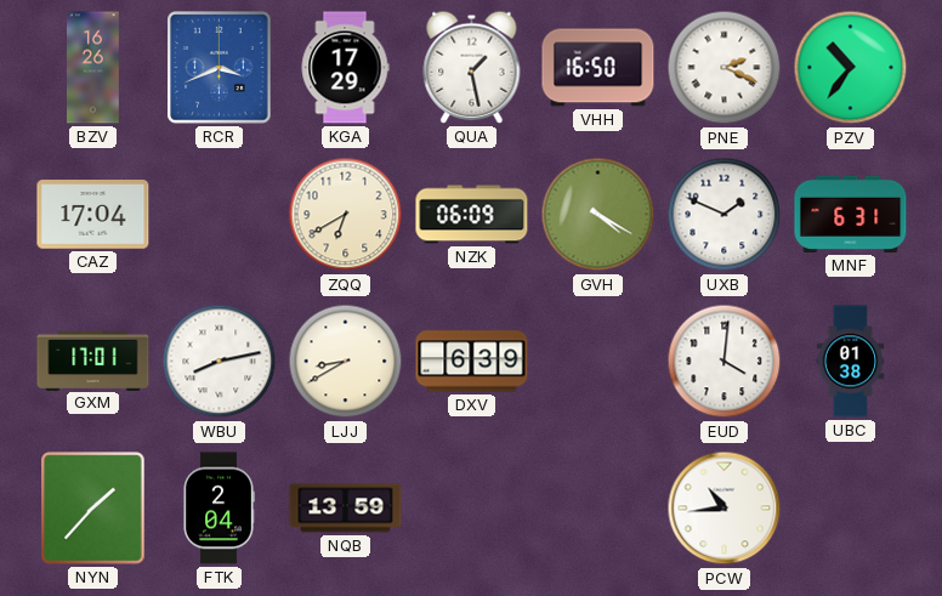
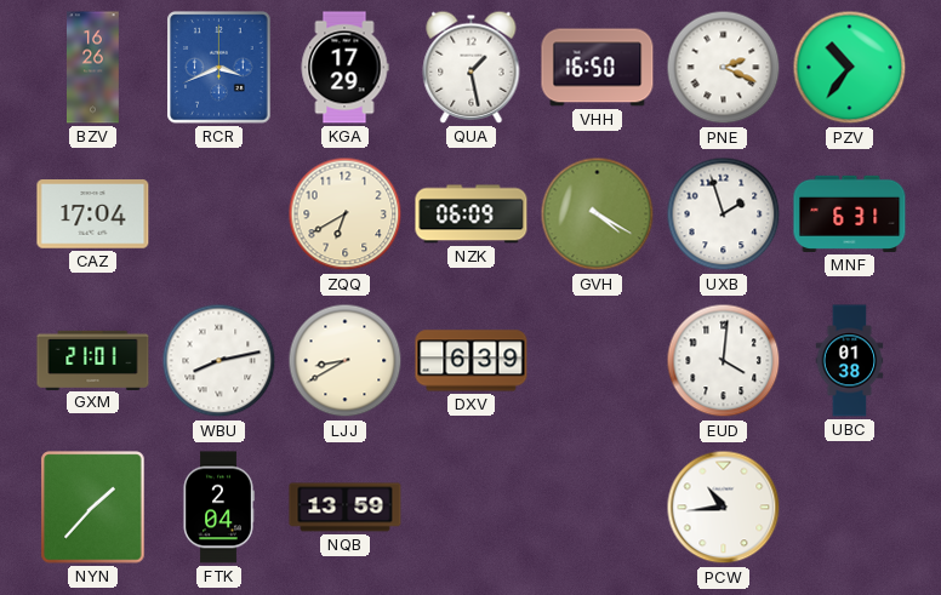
UXB: 1:49 -> 1:57
GXM: 17:01 -> 21:01
